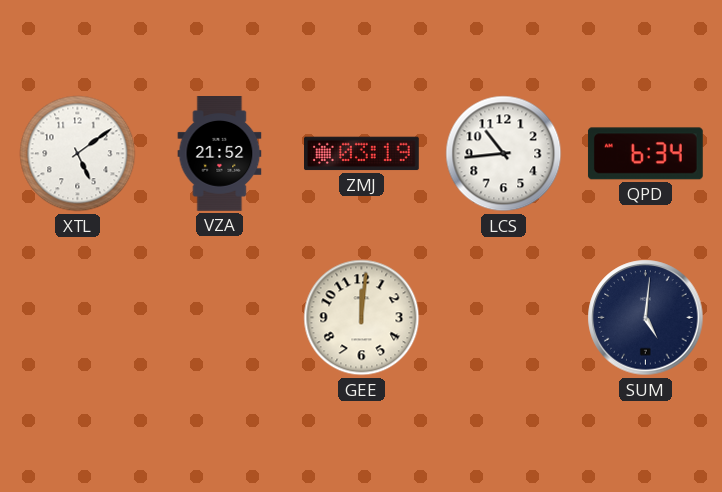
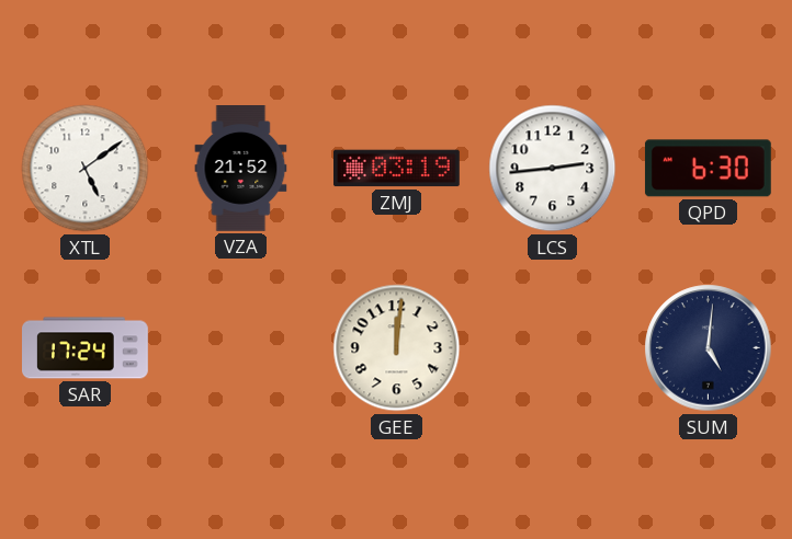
LCS: 10:44 -> 2:44
QPD: 6:34 -> 6:30
SAR: none -> 17:24
